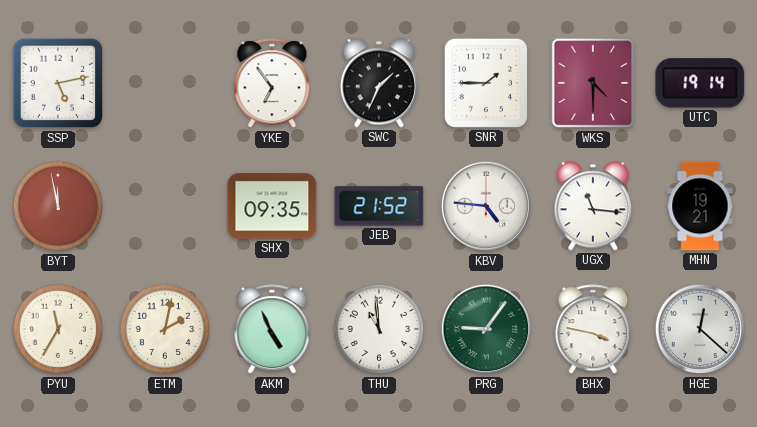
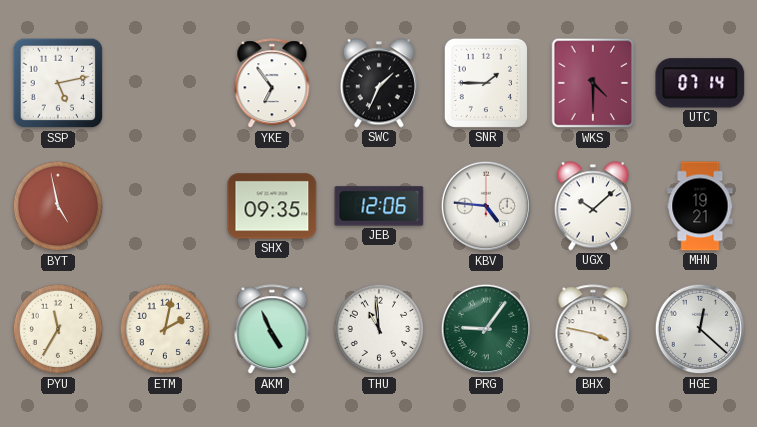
UTC: 19:14 -> 07:14
BYT: 11:58 -> 4:58
JEB: 21:52 -> 12:06
UGX: 11:16 -> 10:08
